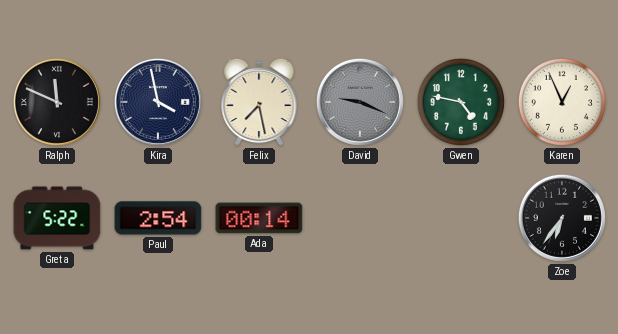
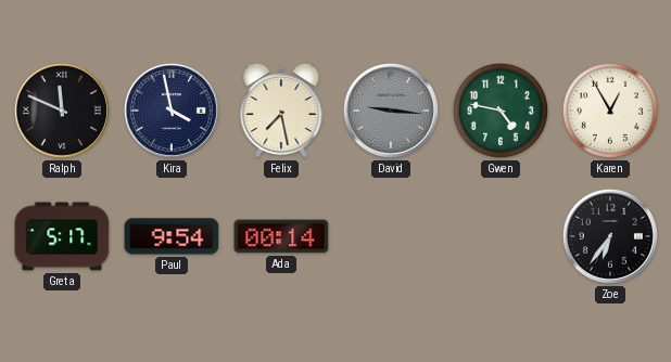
David: 9:19 -> 9:16
Karen: 12:56 -> 12:55
Greta: 5:22 -> 5:17
Paul: 2:54 -> 9:54
